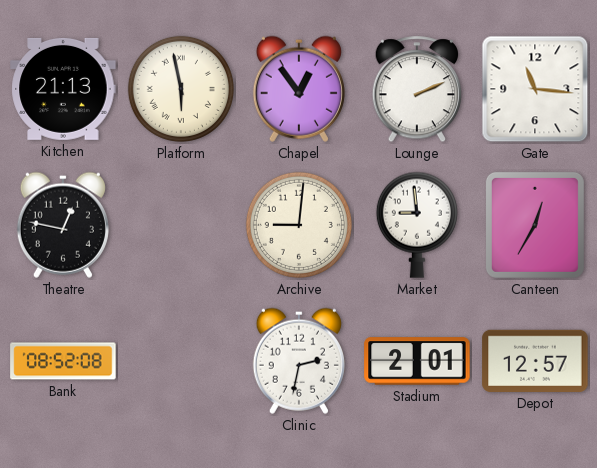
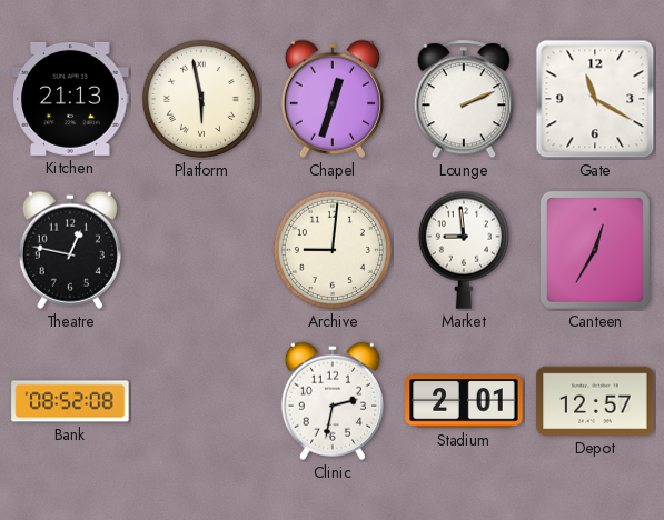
Chapel: 12:54 -> 12:33
Gate: 11:16 -> 11:20
